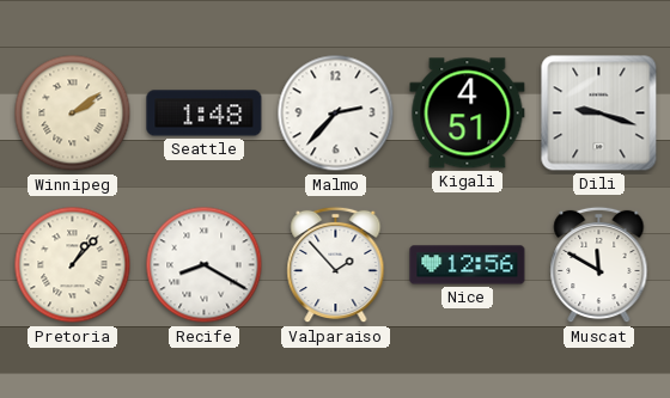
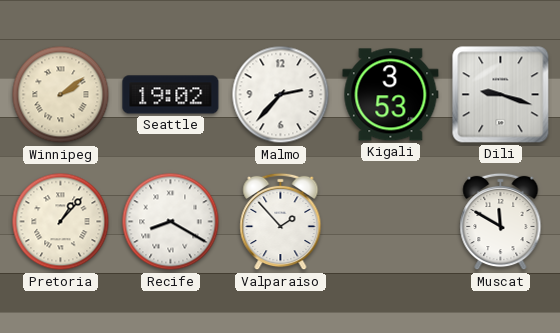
Seattle: 1:48 -> 19:02
Kigali: 4:51 -> 3:53
Nice: 12:56 -> none
